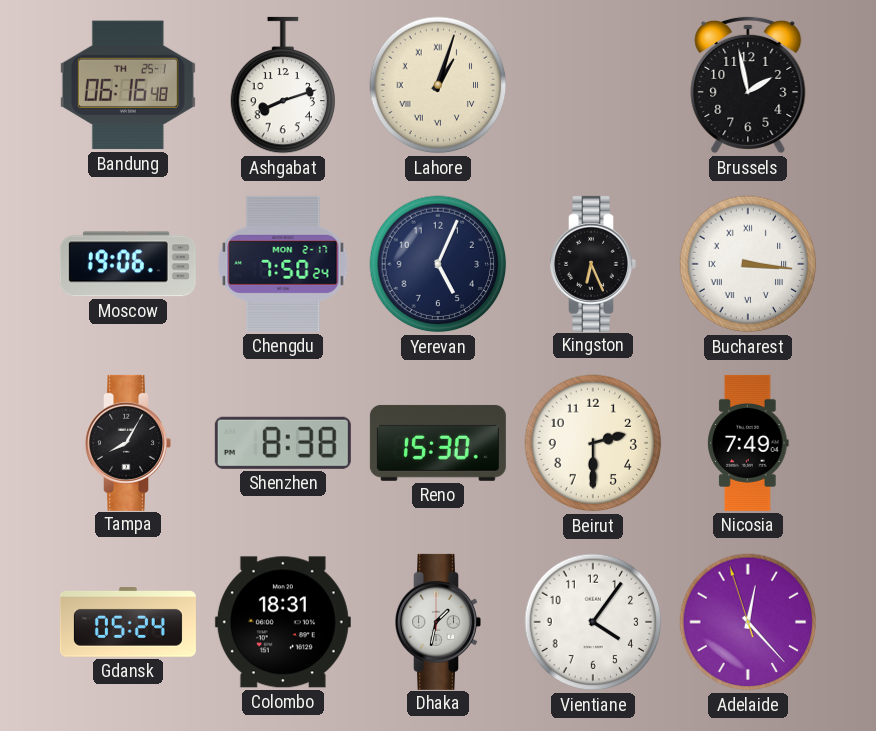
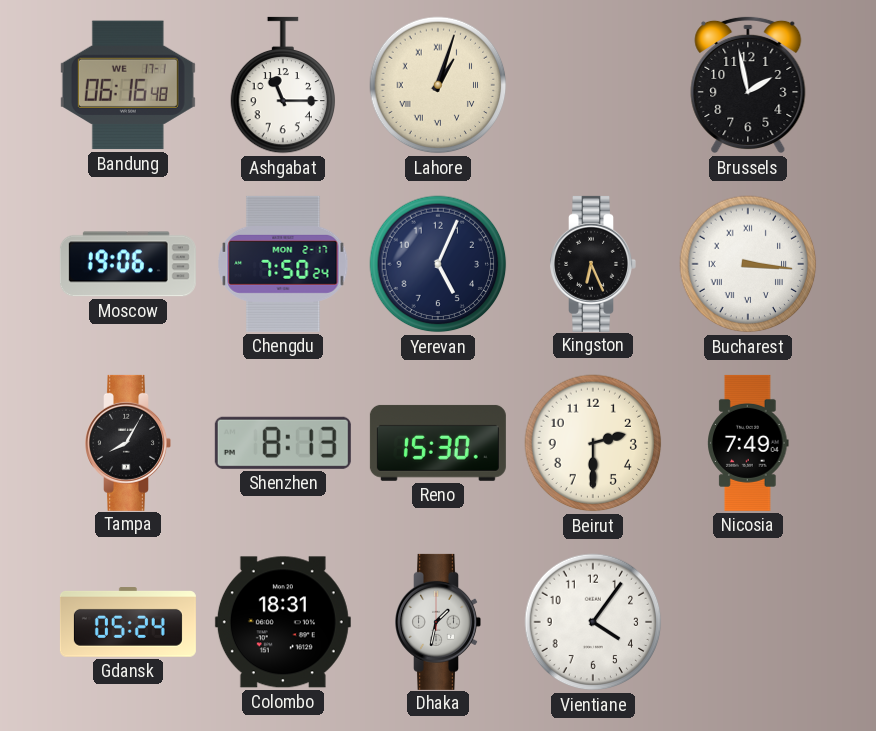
Bandung date: TH 25-1 -> WE 17-1
Ashgabat: 8:12 -> 11:15
Shenzhen: 8:38 -> 8:13
Adelaide: 12:22 -> none
